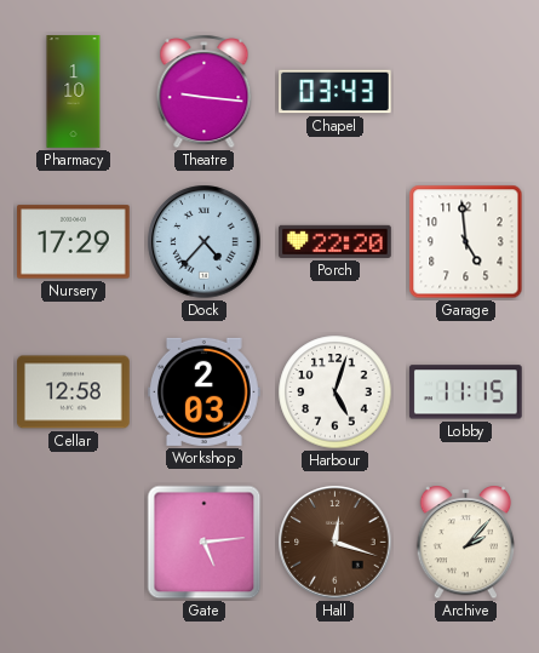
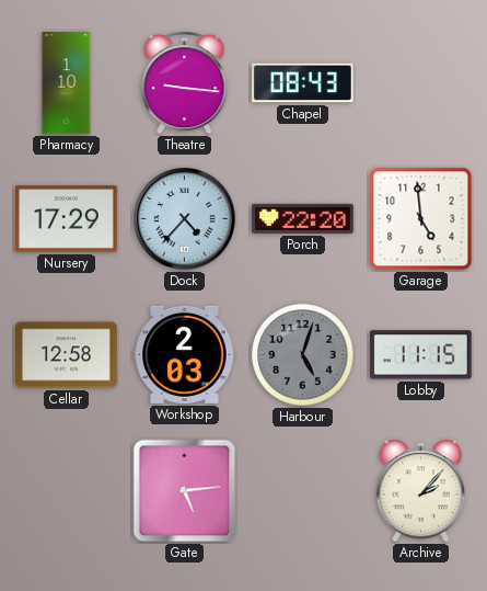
Chapel: 03:43 -> 08:43
Harbour dial: white -> grey
Hall: 12:18 -> none
